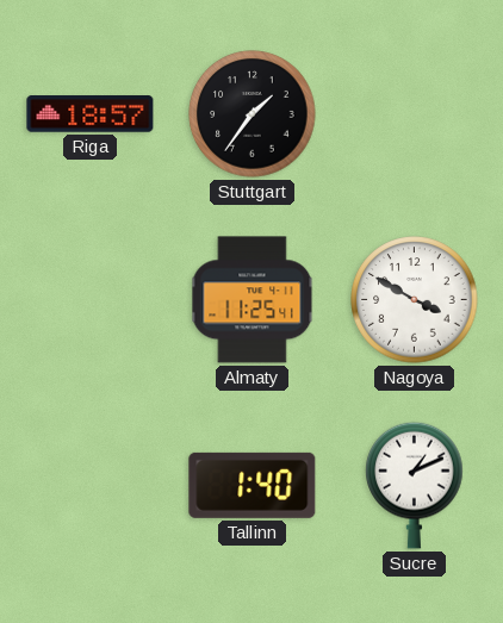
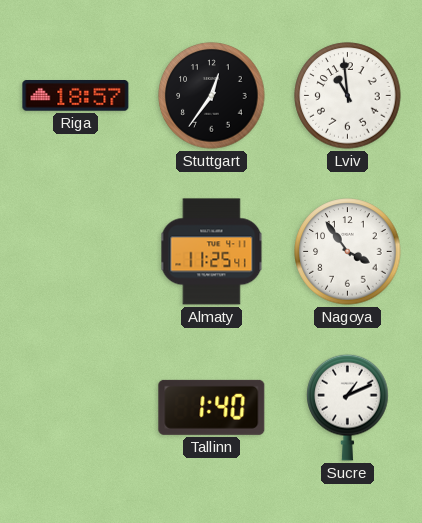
Stuttgart: 1:36 -> 12:36
Lviv: none -> 10:59
Nagoya: 3:50 -> 3:54
